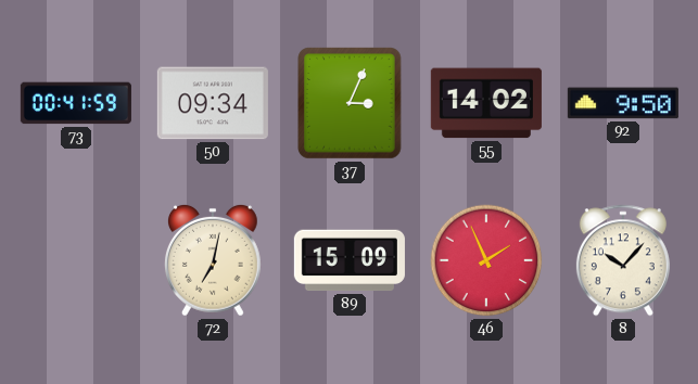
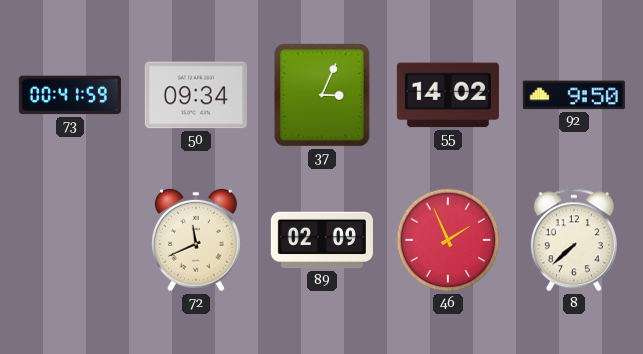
72: 7:02 -> 11:41
89: 15:09 -> 02:09
8: 10:07 -> 7:38
